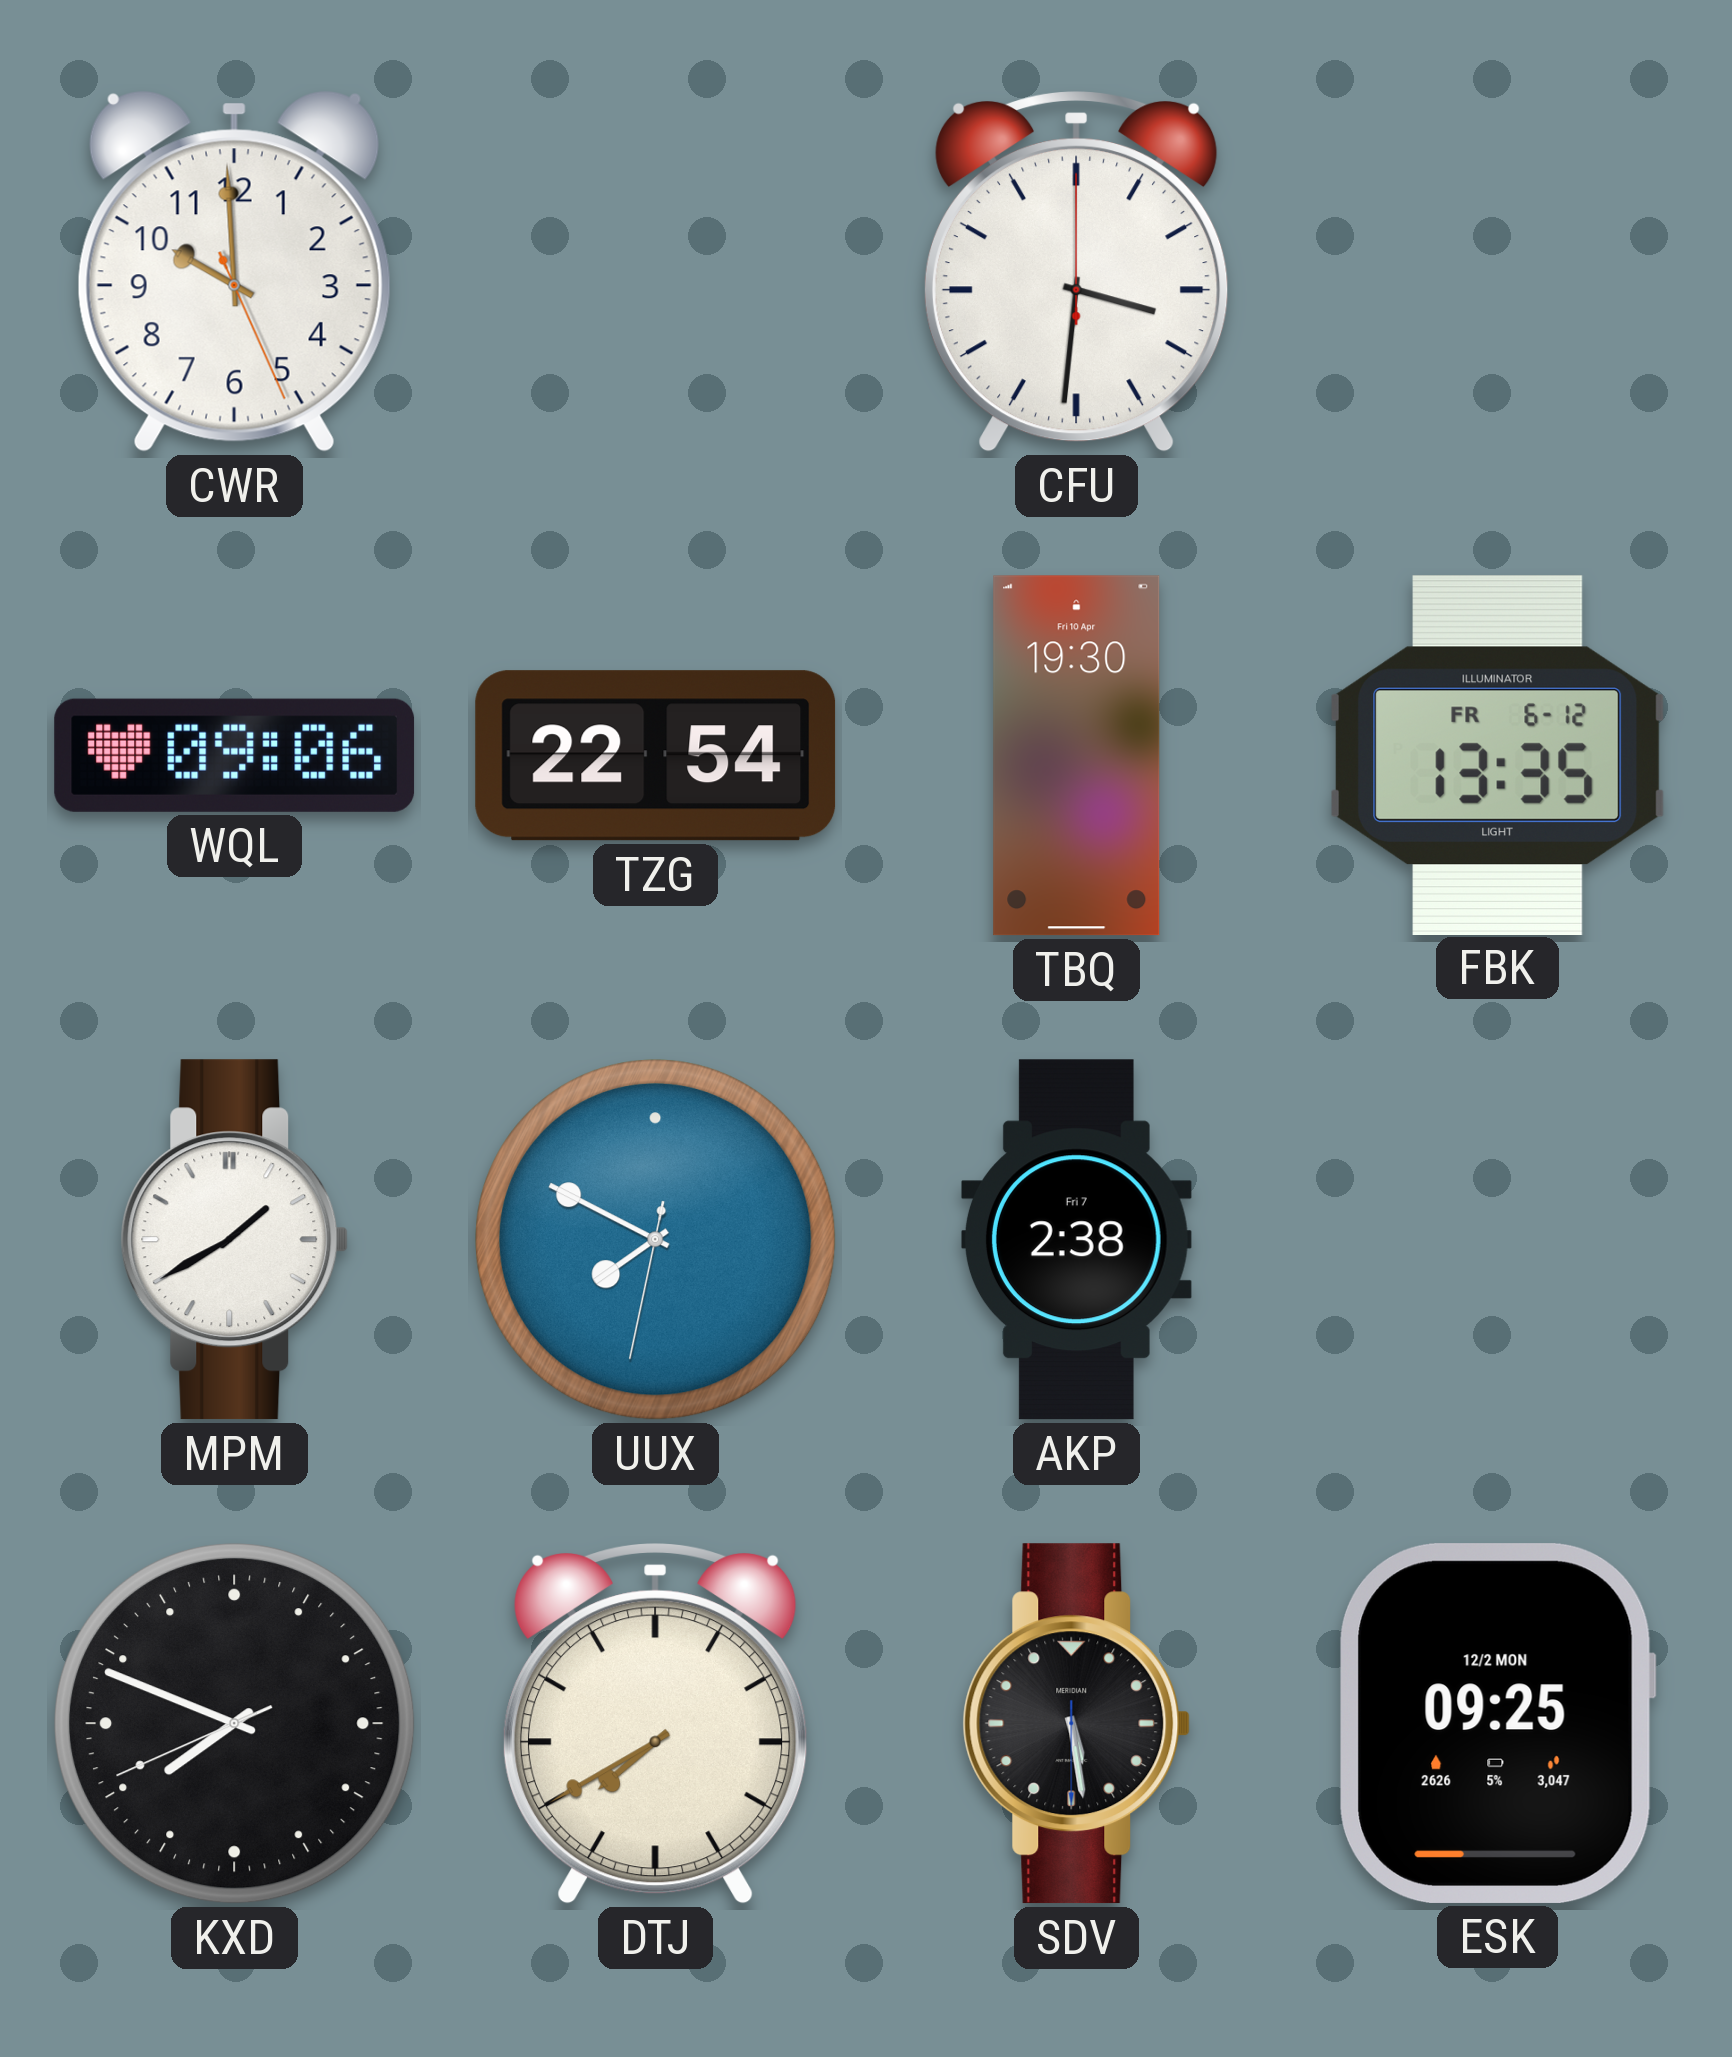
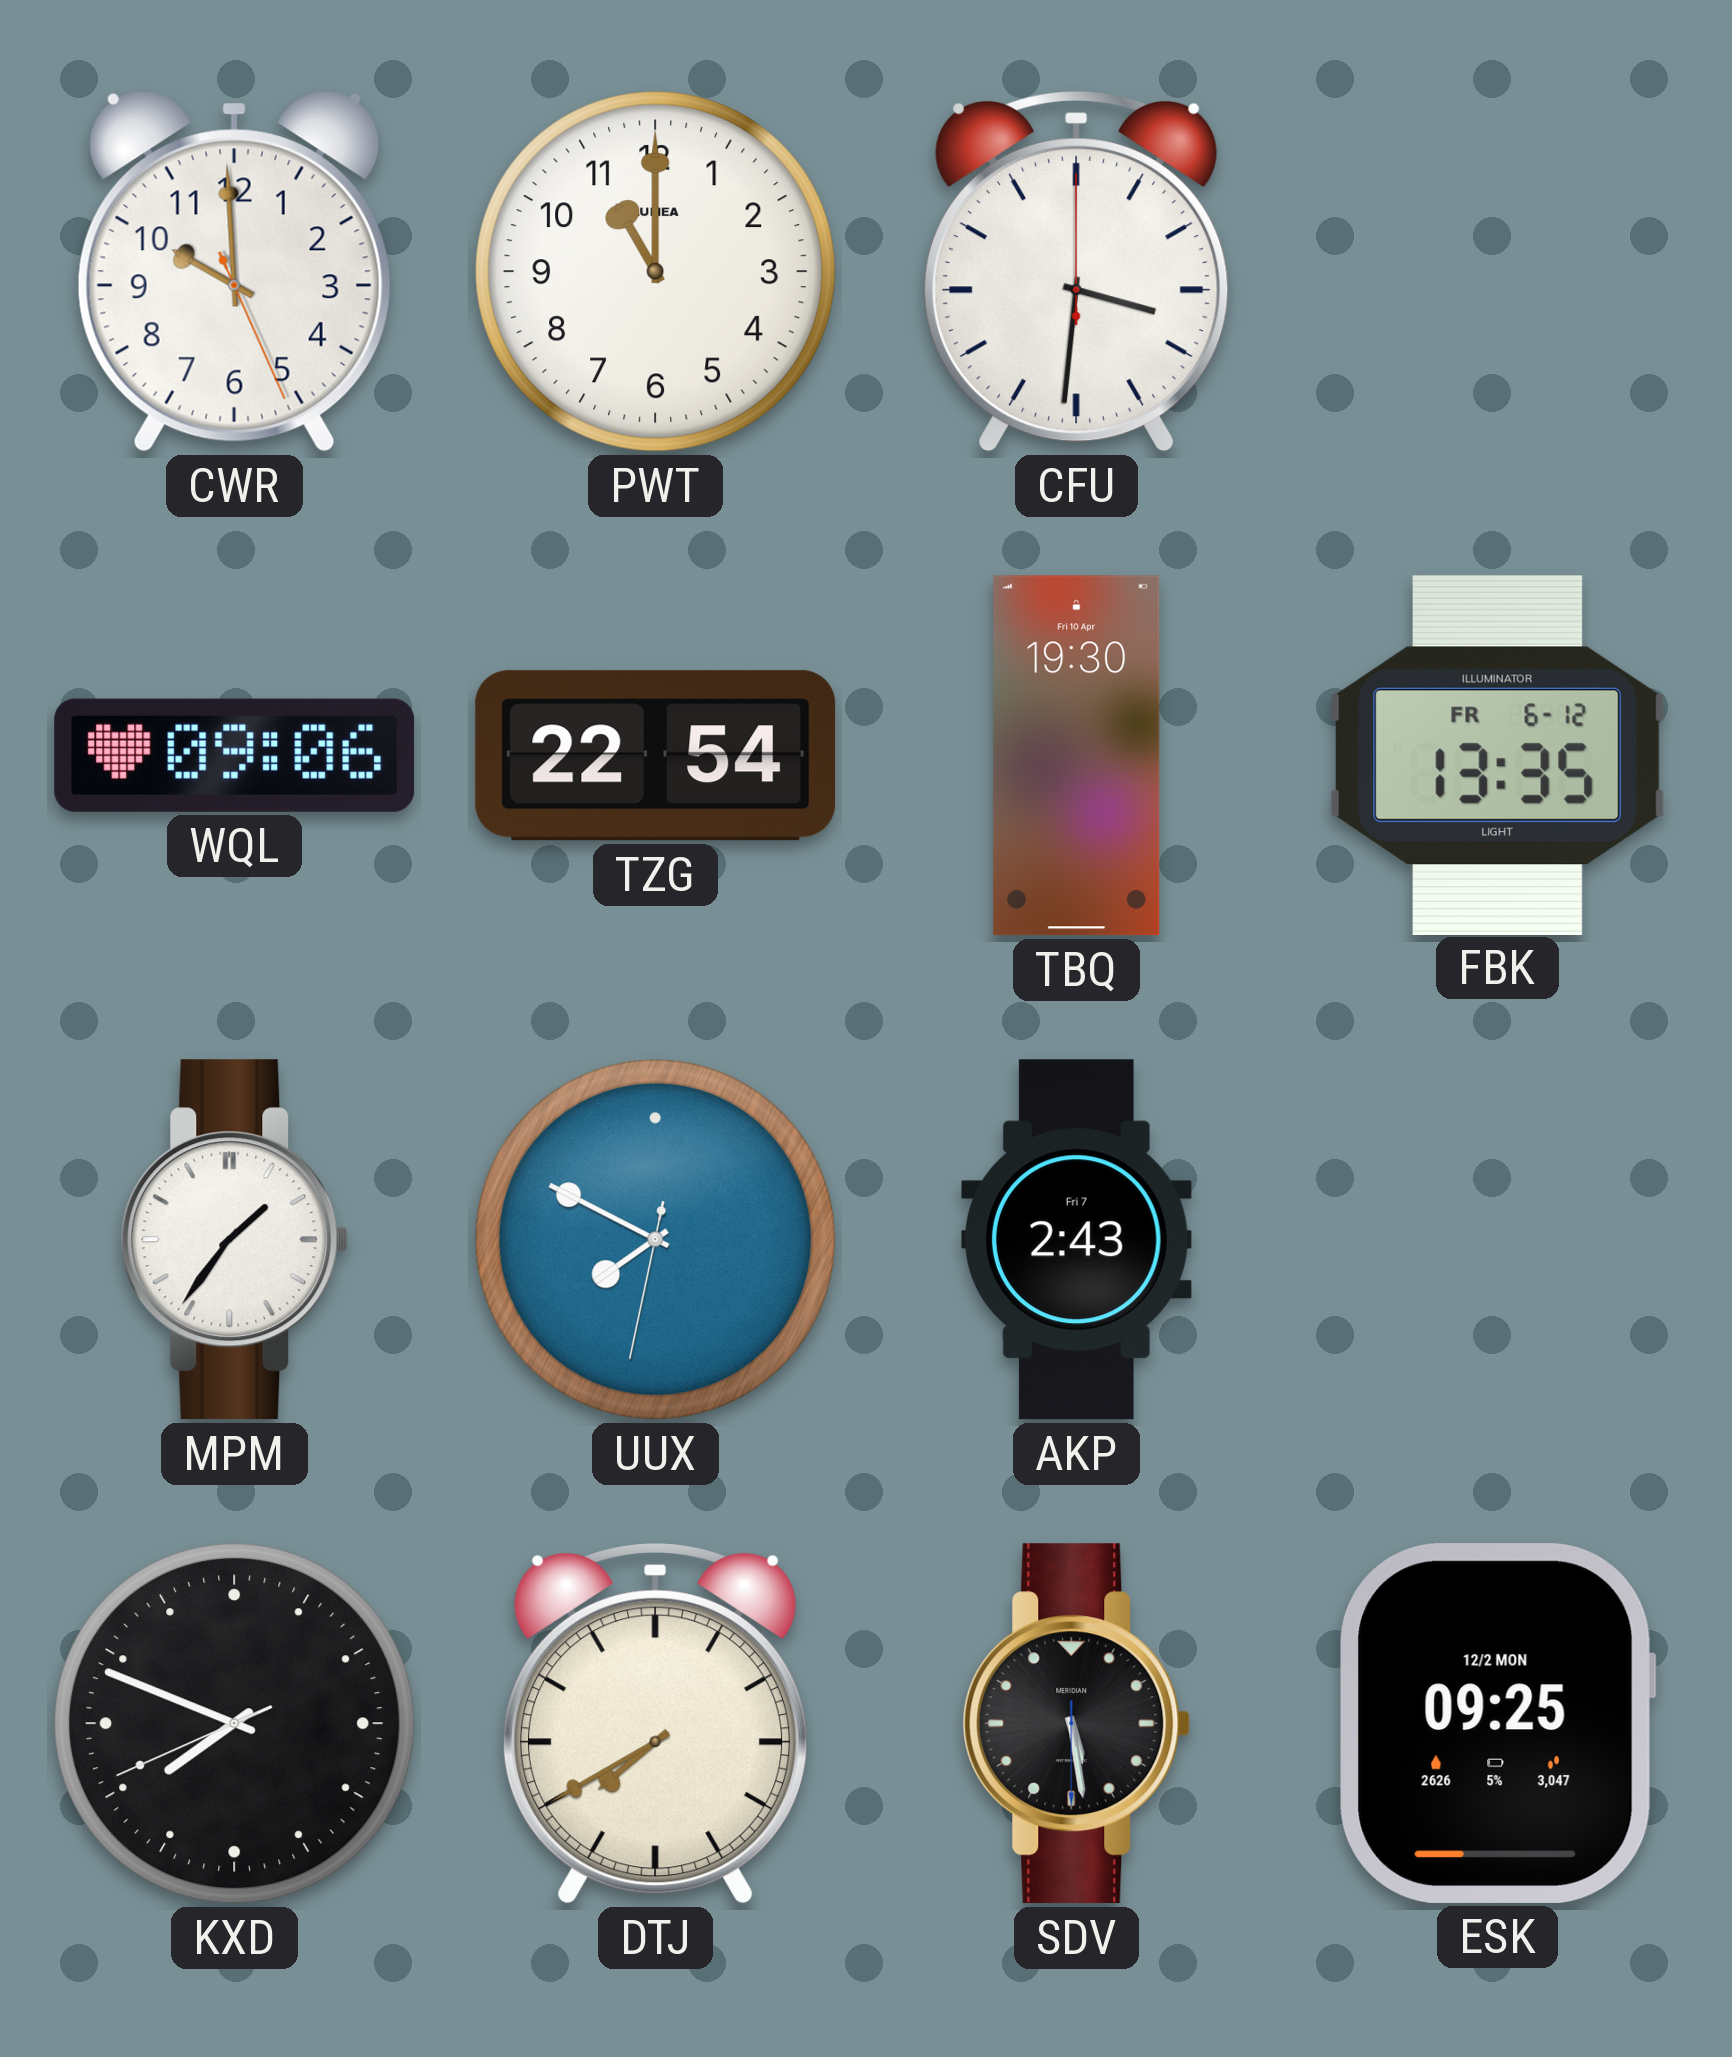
PWT: none -> 11:00
MPM: 1:40 -> 1:36
AKP: 2:38 -> 2:43
